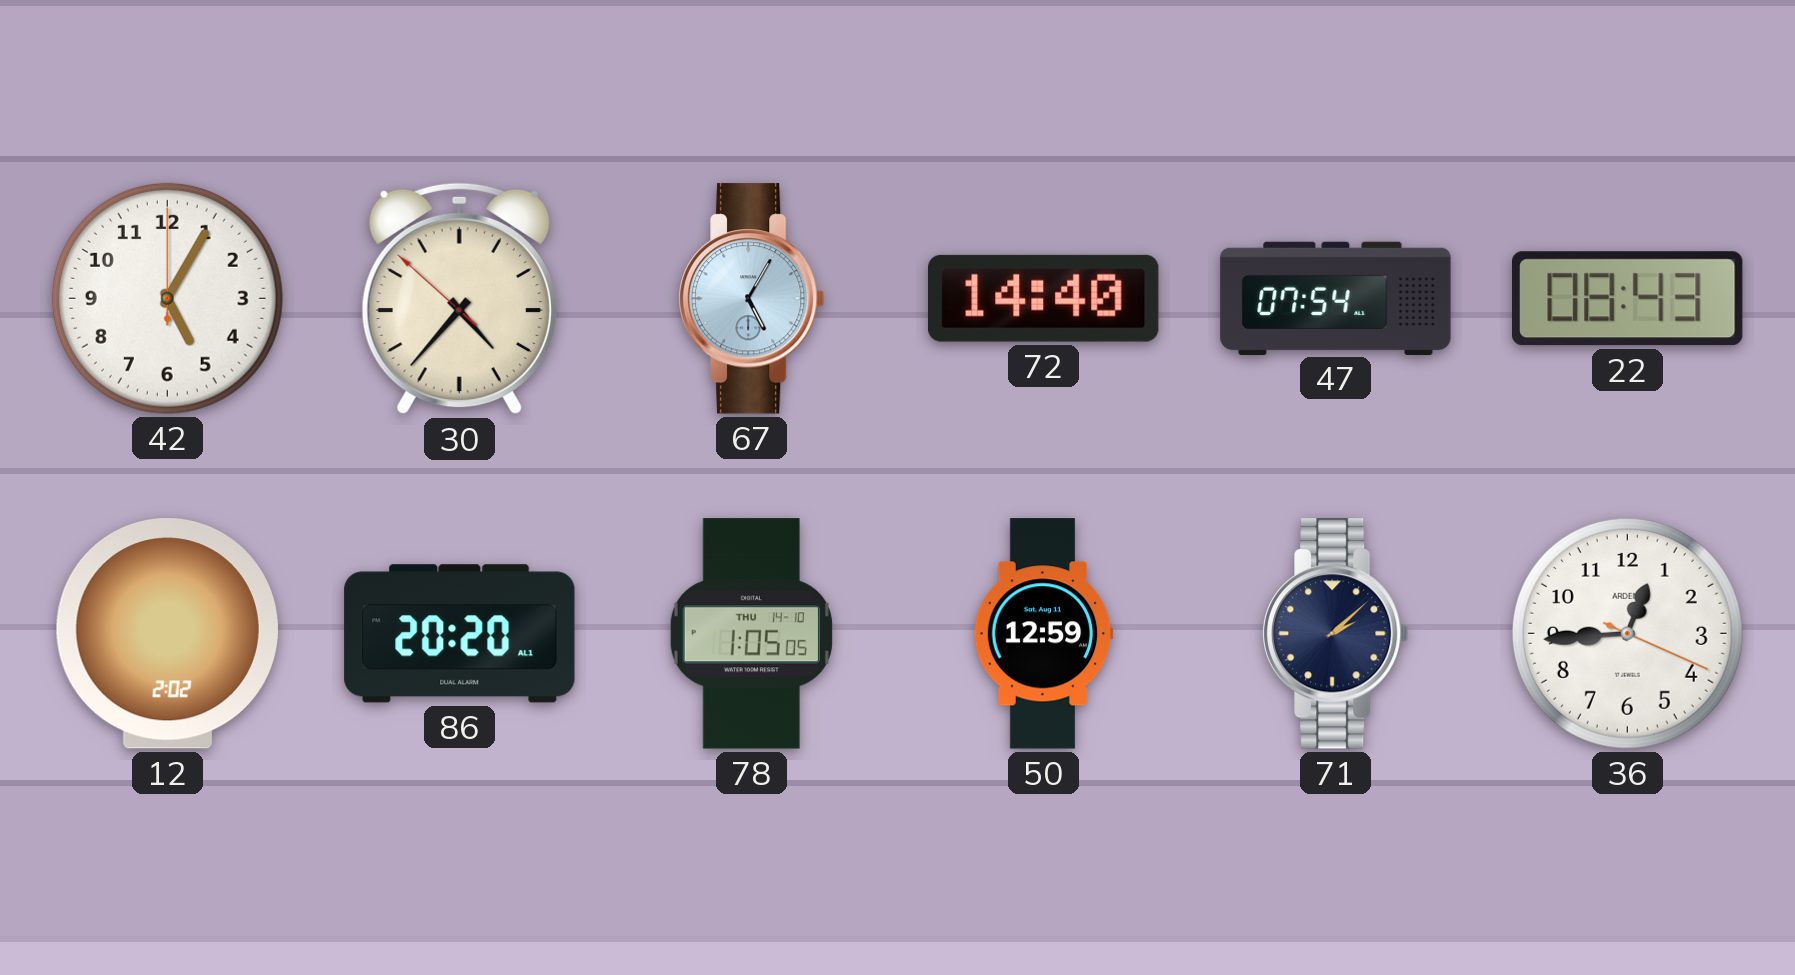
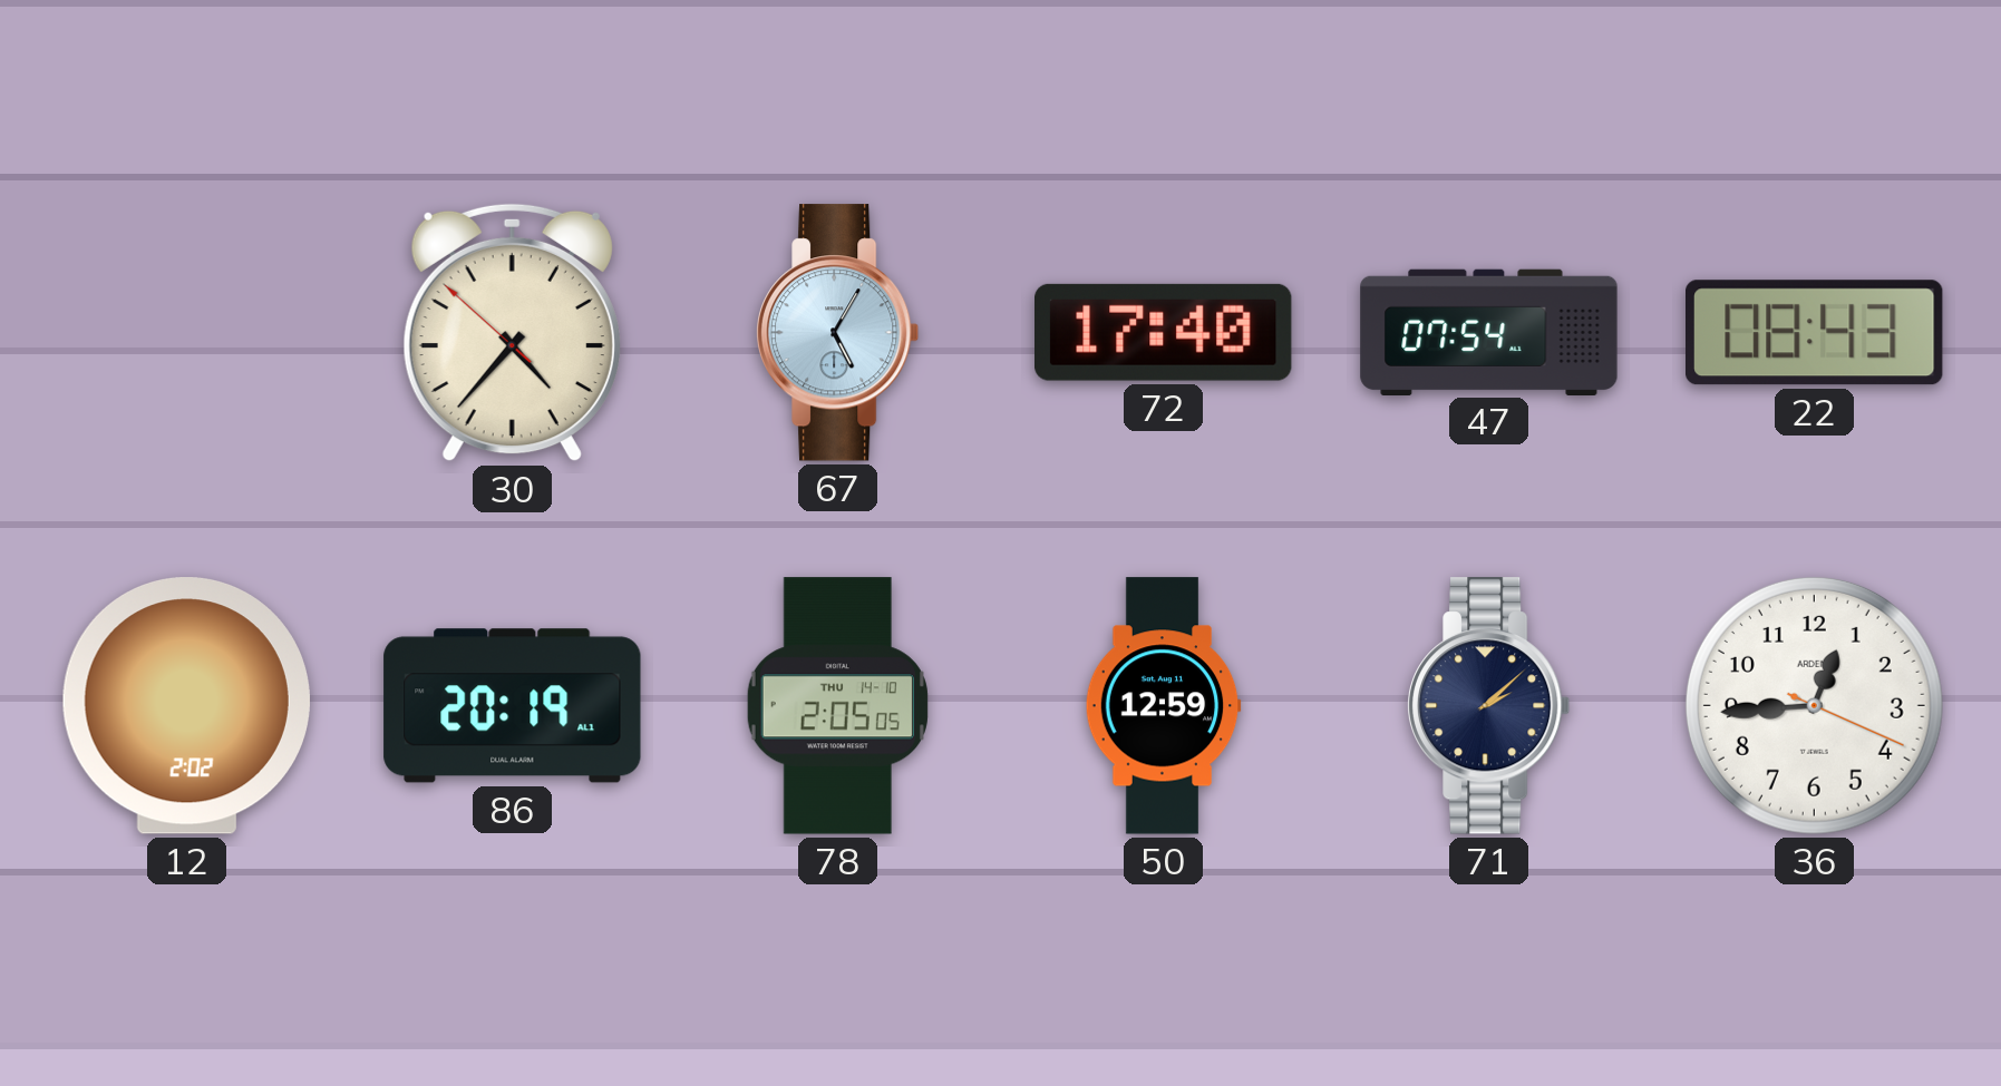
42: 5:05 -> none
72: 14:40 -> 17:40
86: 20:20 -> 20:19
78: 1:05 -> 2:05
